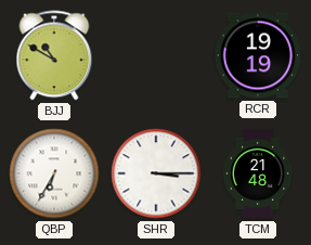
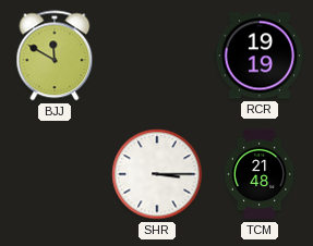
BJJ: 10:50 -> 11:50
QBP: 6:35 -> none
